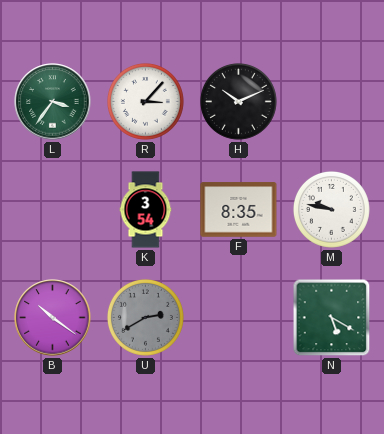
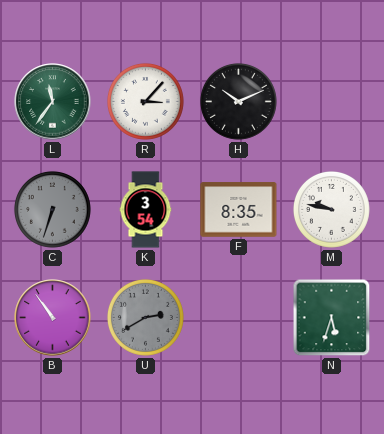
L: 3:36 -> 11:36
C: none -> 6:33
B: 10:21 -> 10:54
N: 5:20 -> 5:33
